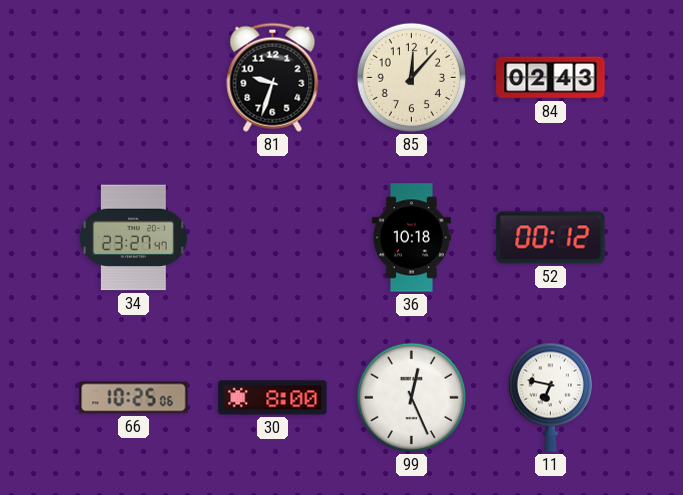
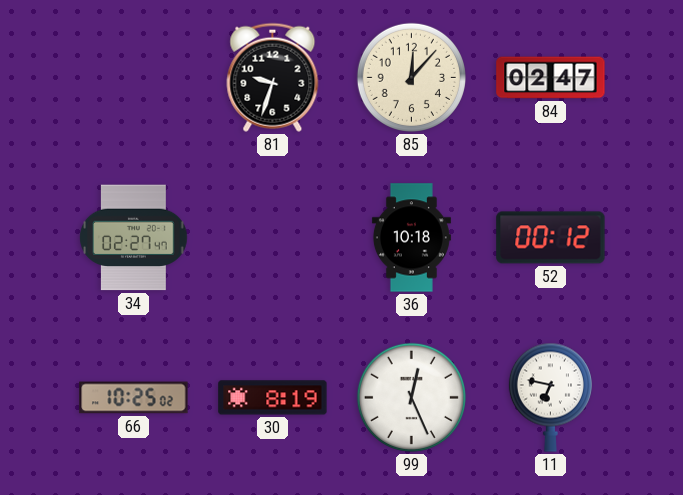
84: 02:43 -> 02:47
34: 23:27 -> 02:27
66: 10:25:06 -> 10:25:02
30: 8:00 -> 8:19
